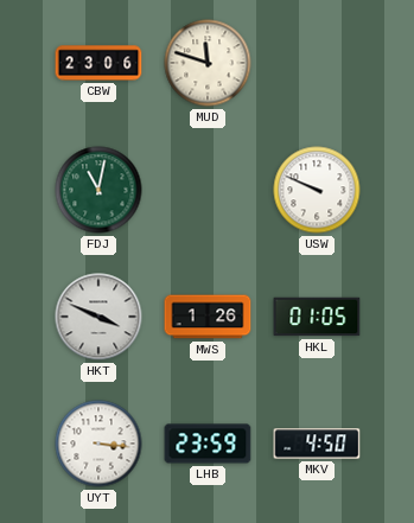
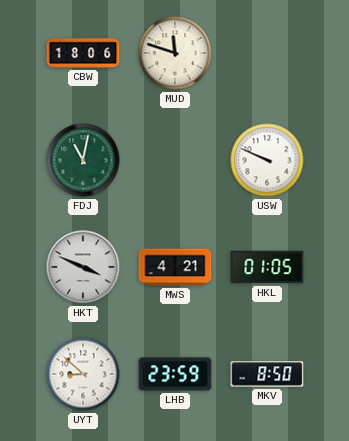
CBW: 23:06 -> 18:06
MWS: 1:26 -> 4:21
UYT: 3:16 -> 8:52
MKV: 4:50 -> 8:50
